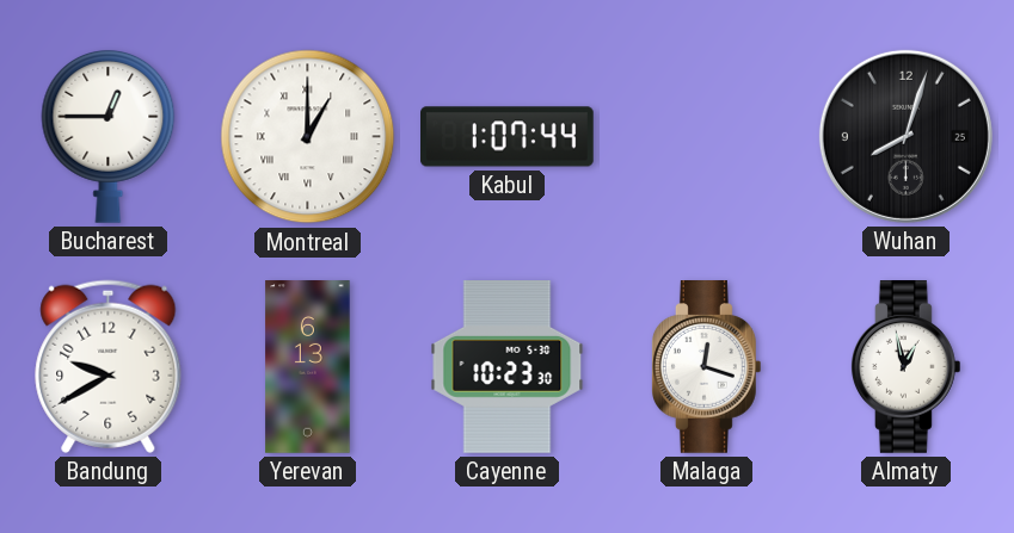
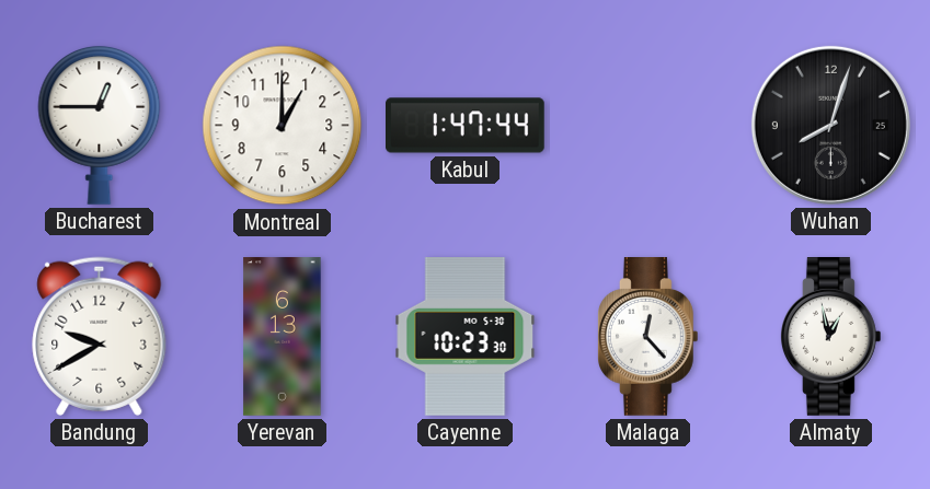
Montreal numerals: Roman -> Arabic
Kabul: 1:07 -> 1:47
Malaga: 12:18 -> 12:23
